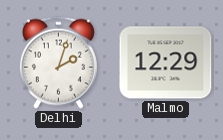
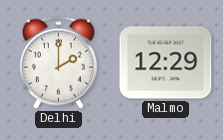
Delhi: 2:03 -> 2:00
